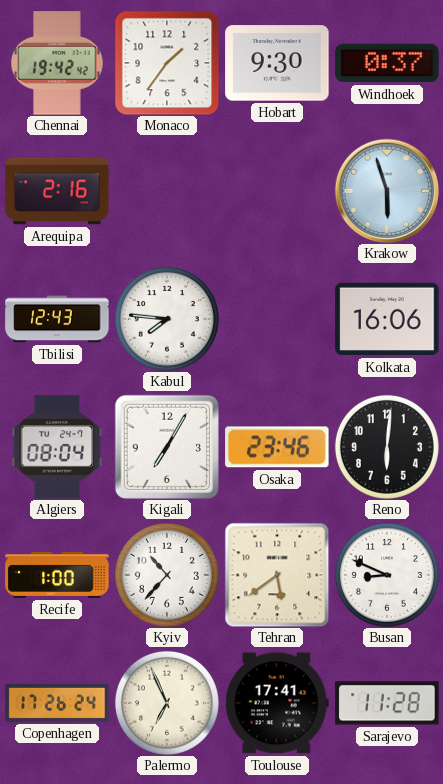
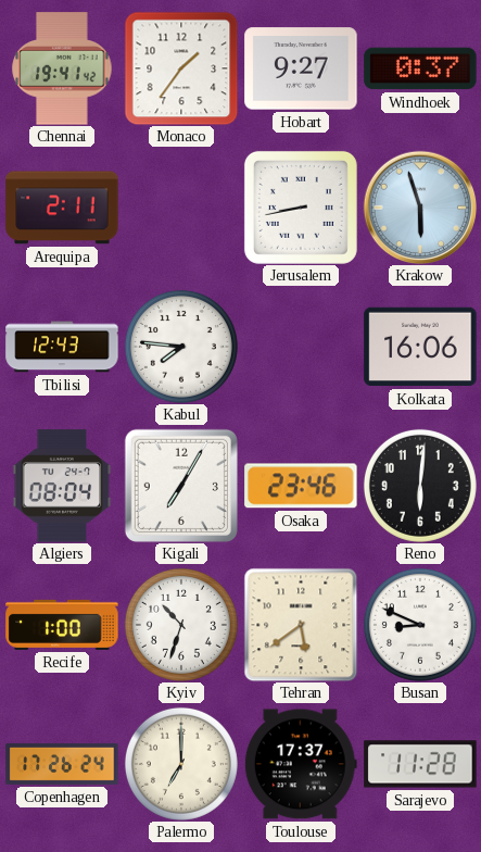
Chennai: 19:42 -> 19:41
Hobart: 9:30 -> 9:27
Arequipa: 2:16 -> 2:11
Jerusalem: none -> 8:43
Kyiv: 10:37 -> 10:33
Palermo: 6:56 -> 7:00
Toulouse: 17:41 -> 17:37
